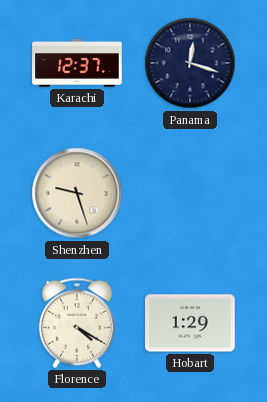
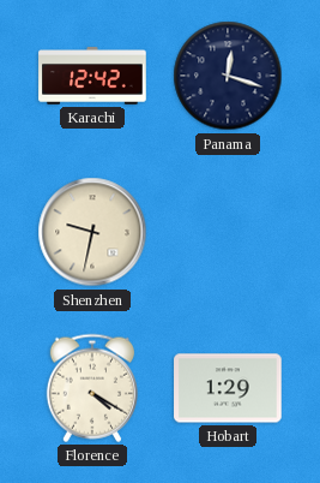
Karachi: 12:37 -> 12:42
Shenzhen: 9:27 -> 9:32
